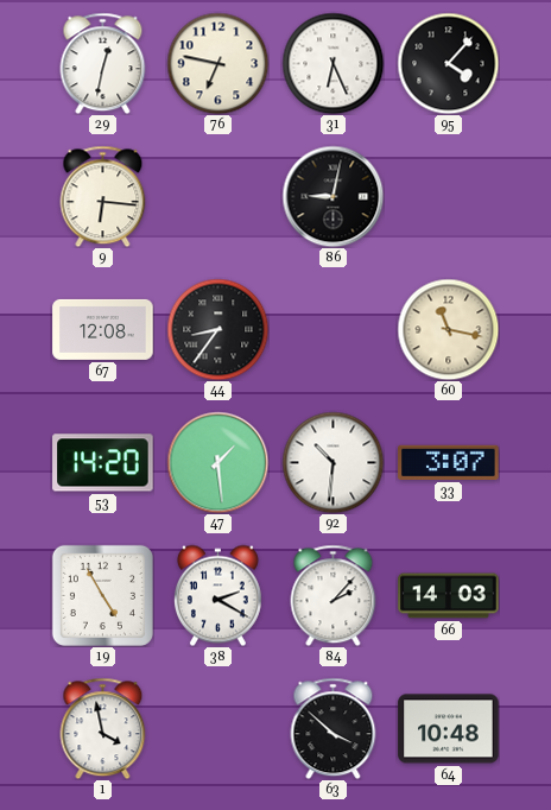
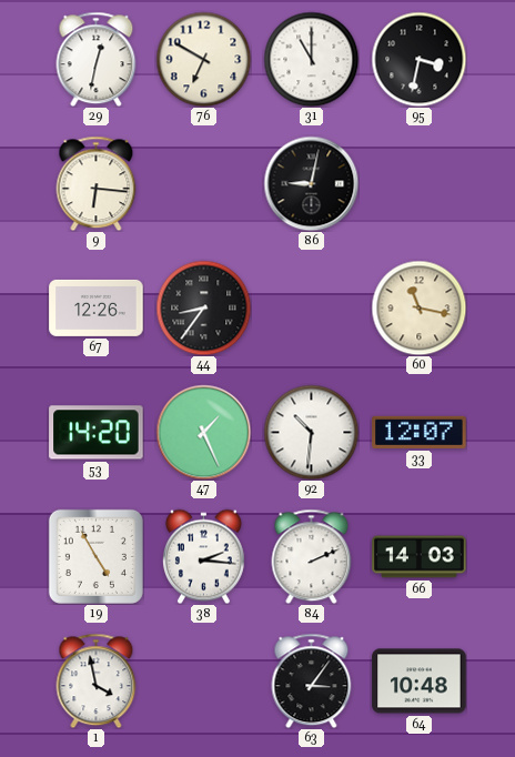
76: 6:47 -> 6:50
31: 6:26 -> 11:00
95: 4:07 -> 3:32
67: 12:08 -> 12:26
47: 1:29 -> 1:26
33: 3:07 -> 12:07
38: 2:20 -> 2:16
84: 2:07 -> 2:11
63: 3:52 -> 3:06
